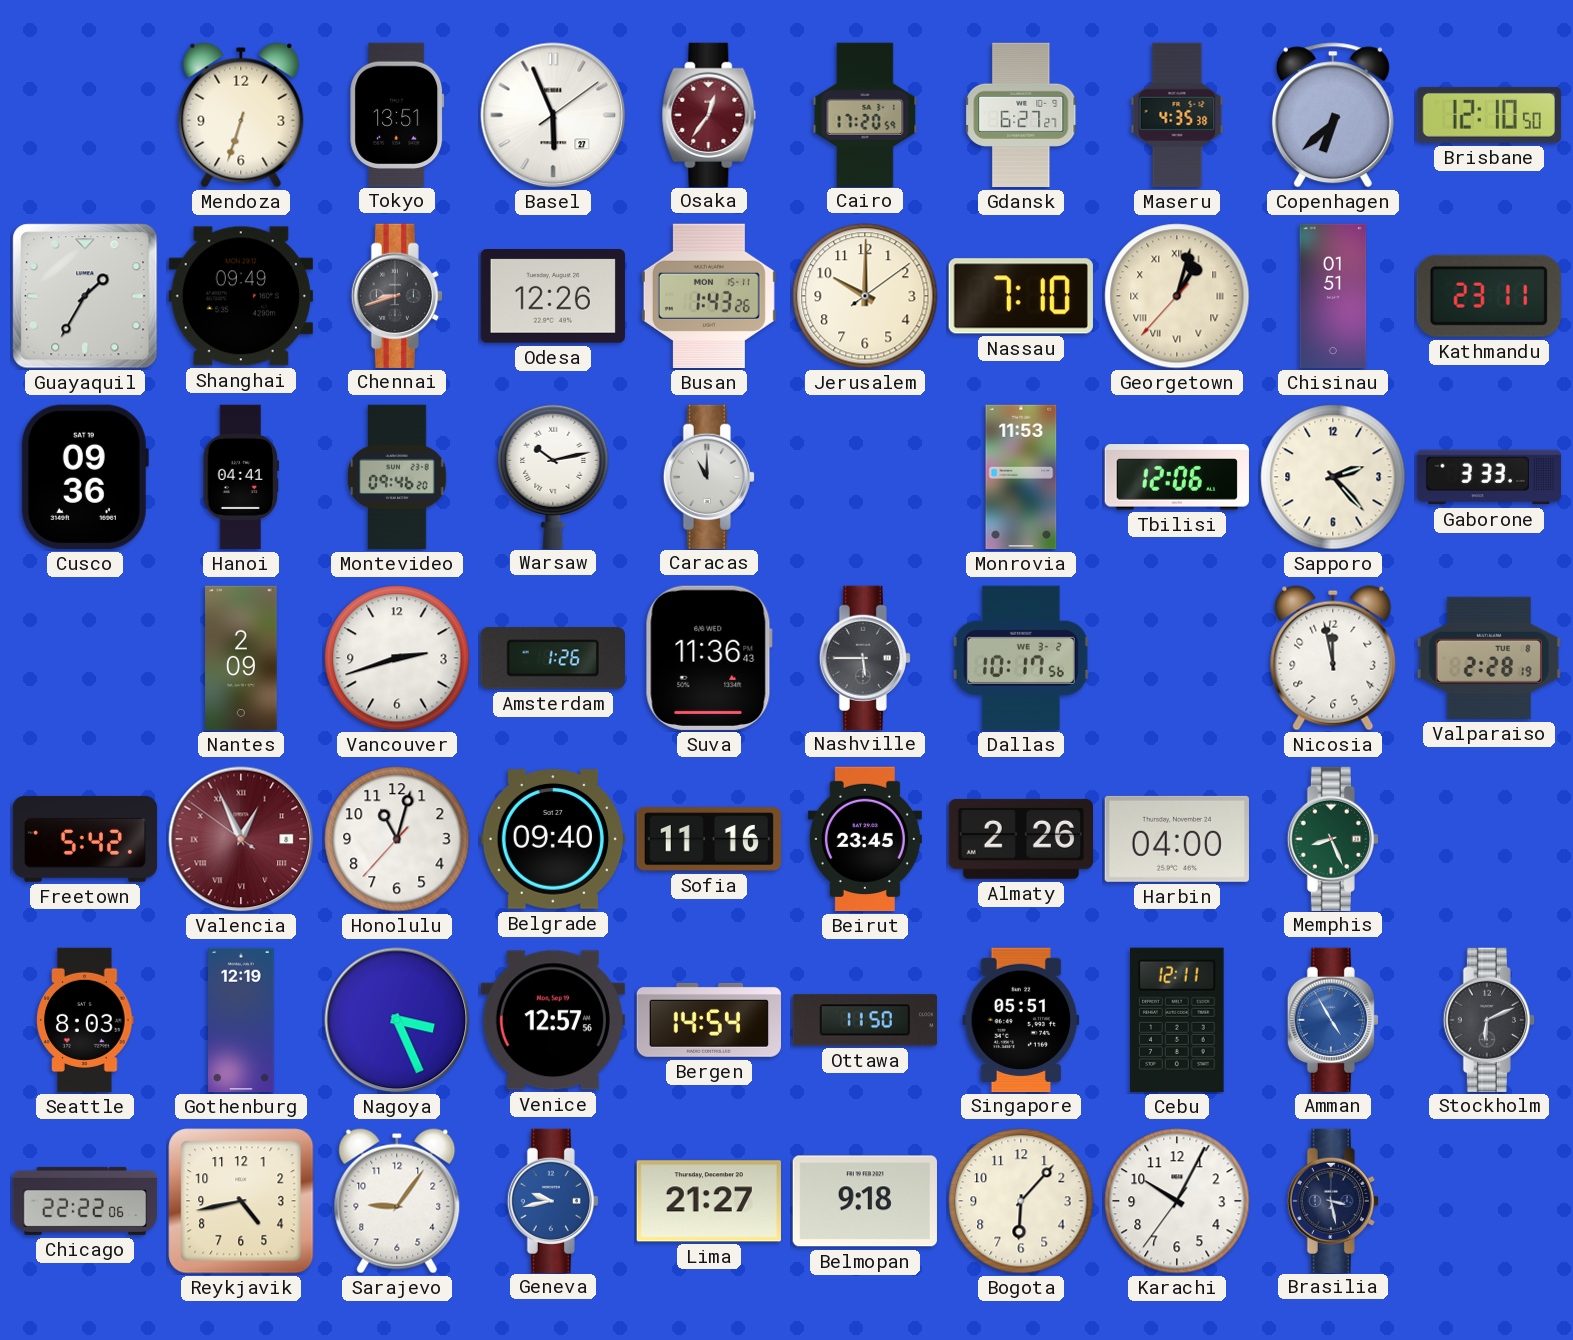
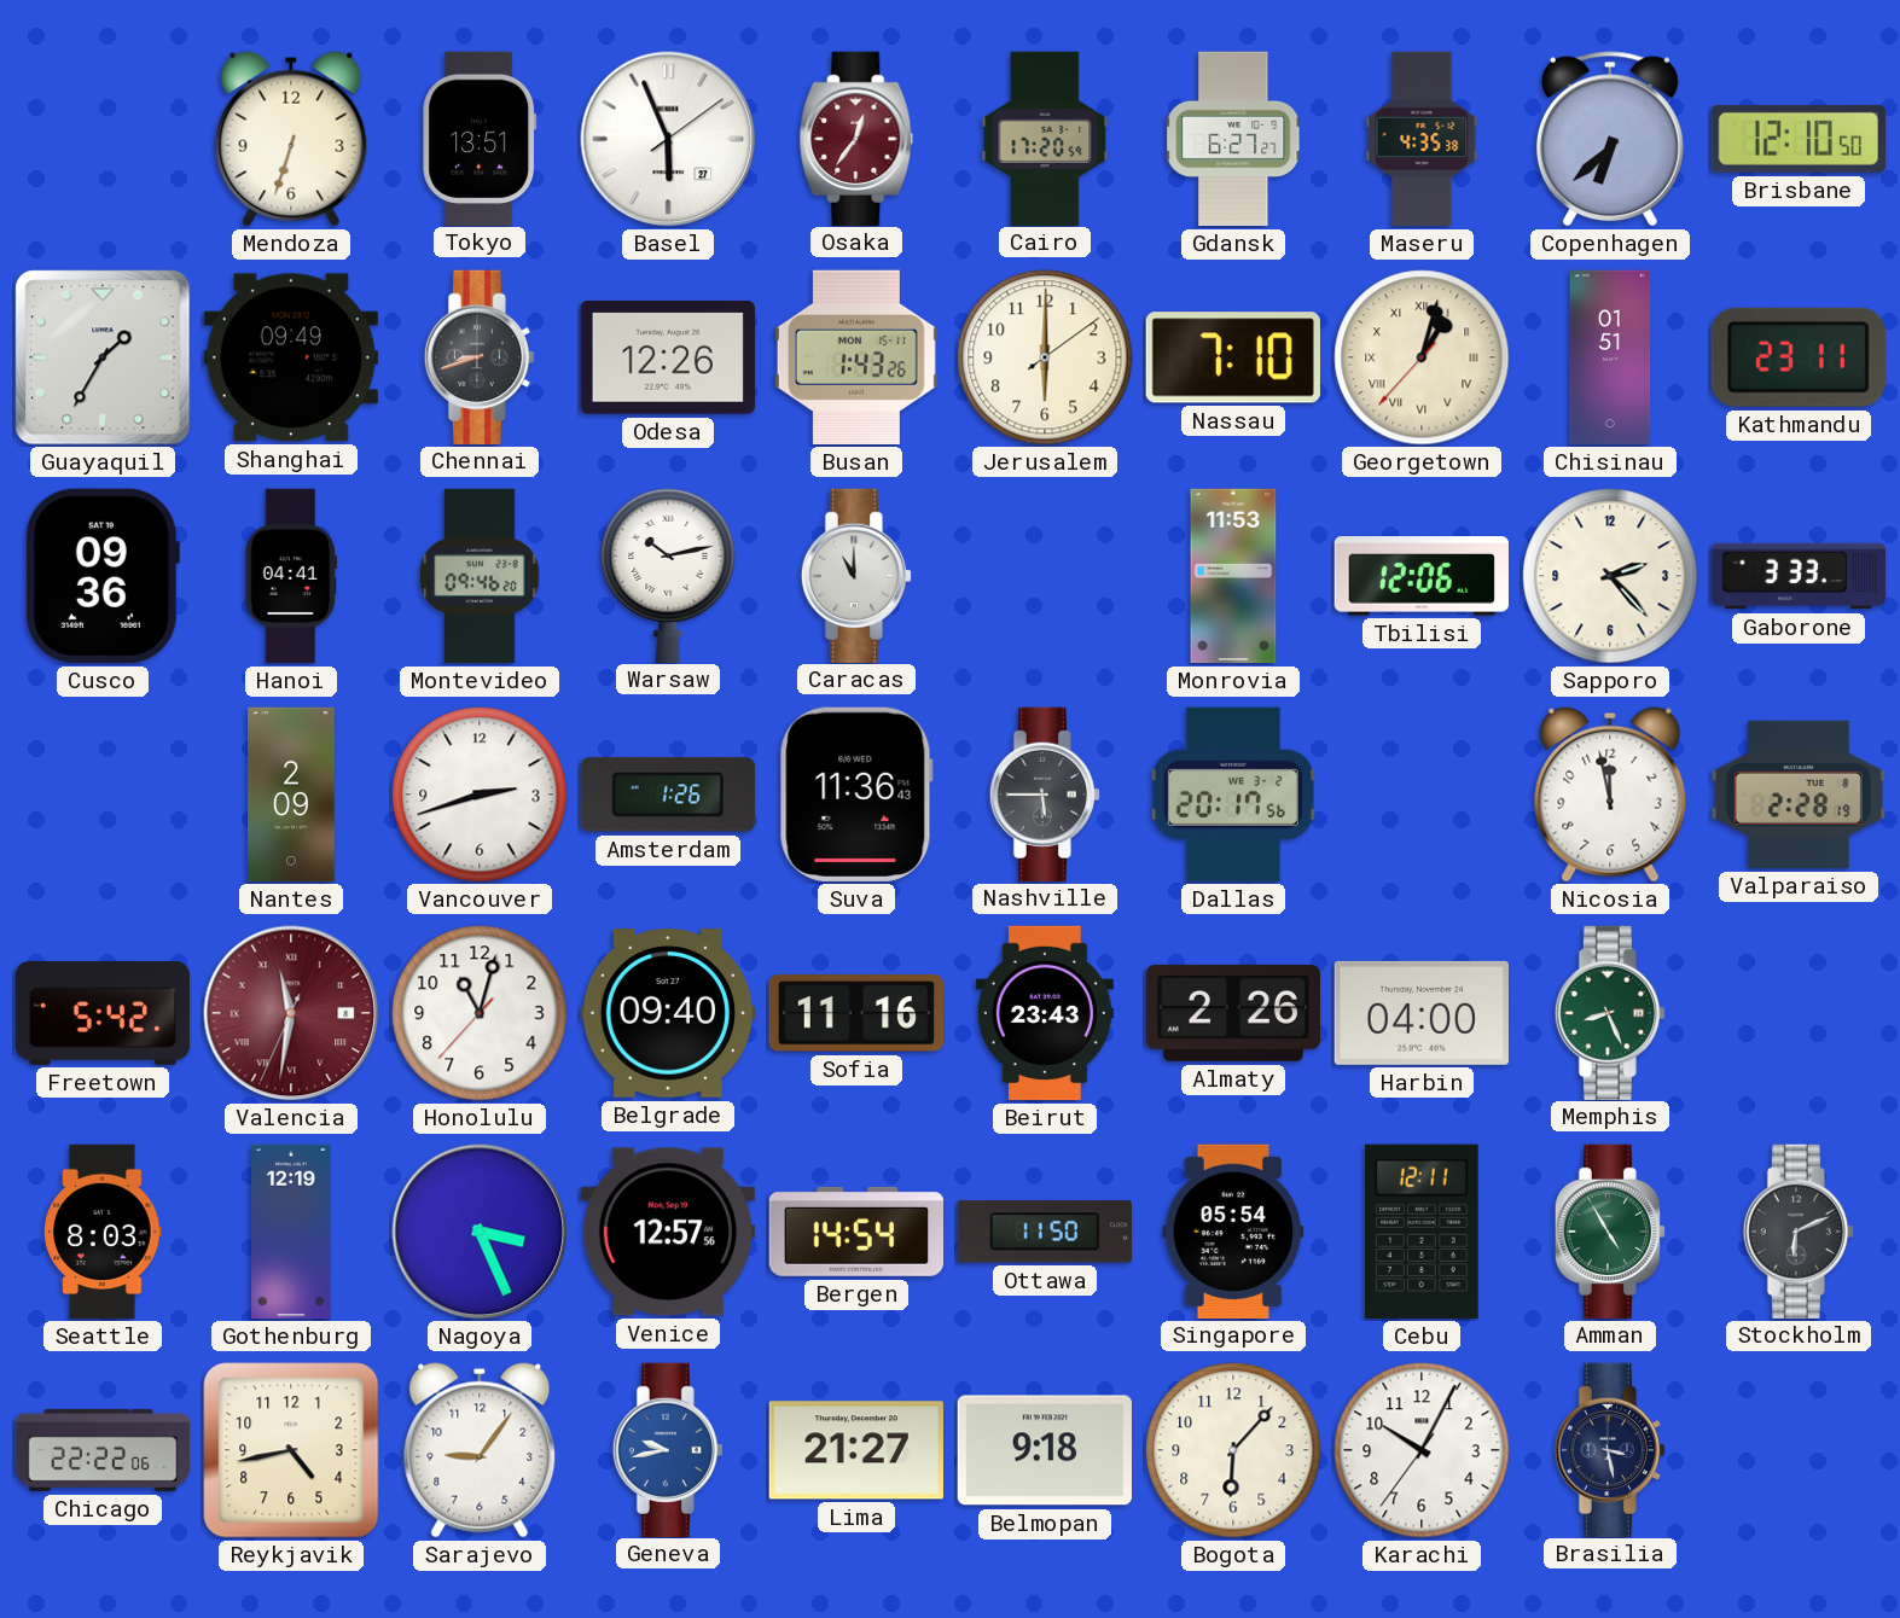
Jerusalem: 10:00 -> 6:00
Dallas: 10:17 -> 20:17
Valencia: 12:55 -> 11:31
Beirut: 23:45 -> 23:43
Singapore: 05:51 -> 05:54
Amman dial: blue -> green
